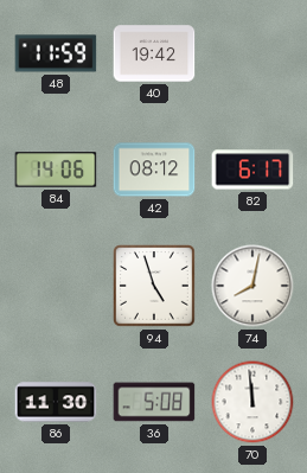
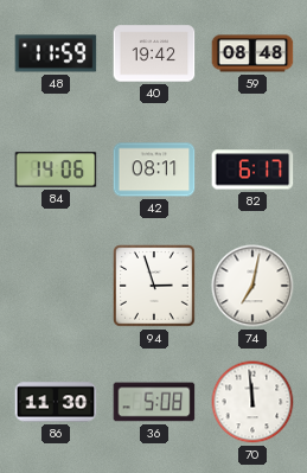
59: none -> 08:48
42: 08:12 -> 08:11
94: 4:57 -> 2:57
74: 8:02 -> 7:02
